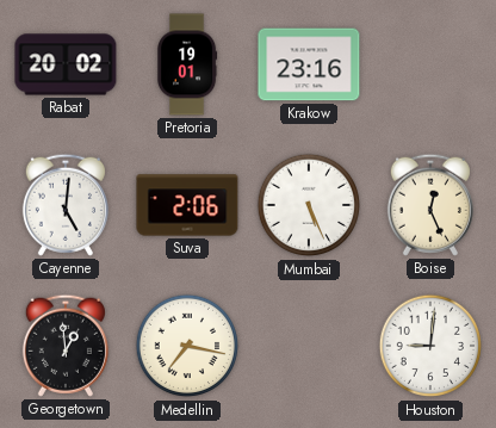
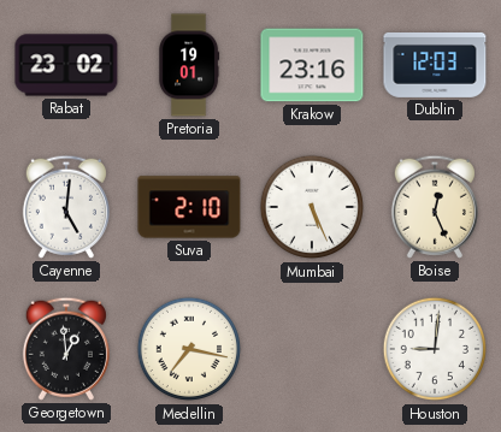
Rabat: 20:02 -> 23:02
Dublin: none -> 12:03
Suva: 2:06 -> 2:10
